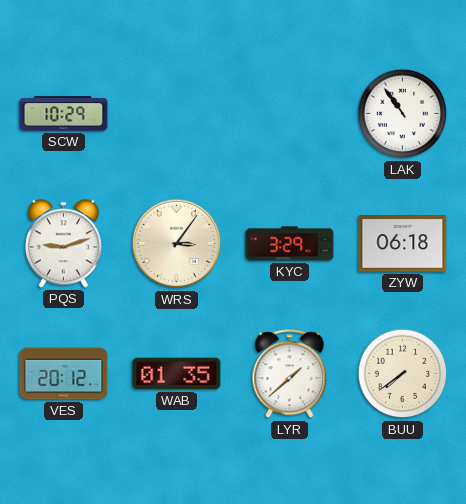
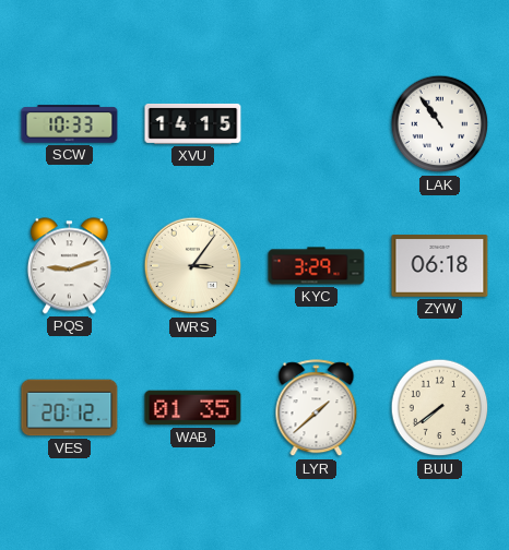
SCW: 10:29 -> 10:33
XVU: none -> 14:15
